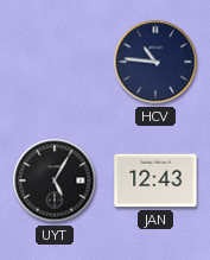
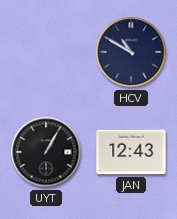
HCV: 10:46 -> 10:50
UYT: 5:05 -> 1:05
